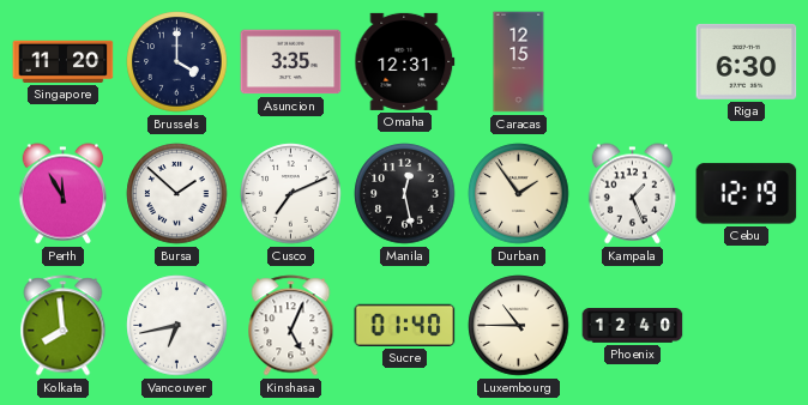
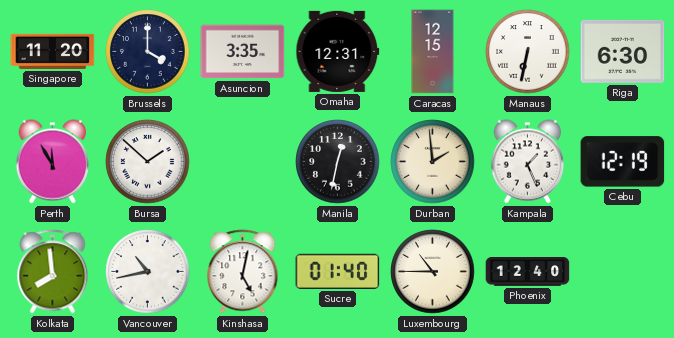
Manaus: none -> 6:32
Cusco: 7:11 -> none
Manila: 12:28 -> 12:32
Durban: 1:54 -> 1:59
Vancouver: 6:43 -> 10:43
Kinshasa: 5:04 -> 5:02
